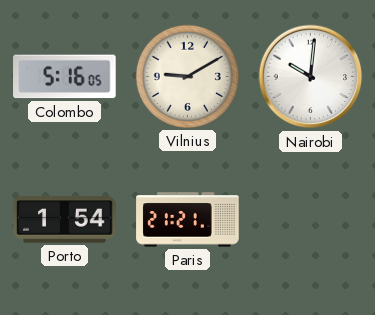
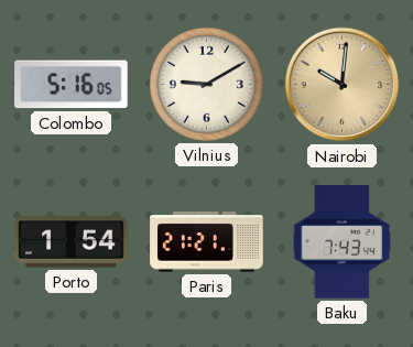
Nairobi dial: white -> champagne
Baku: none -> 7:43
